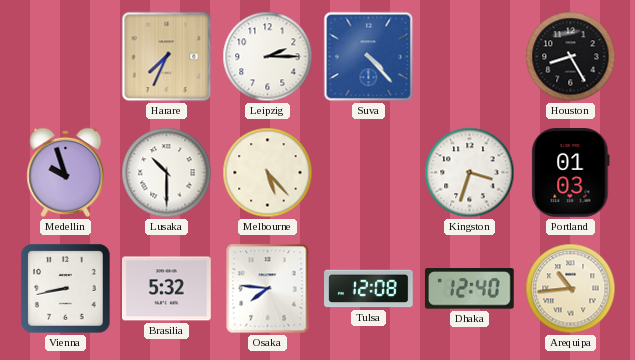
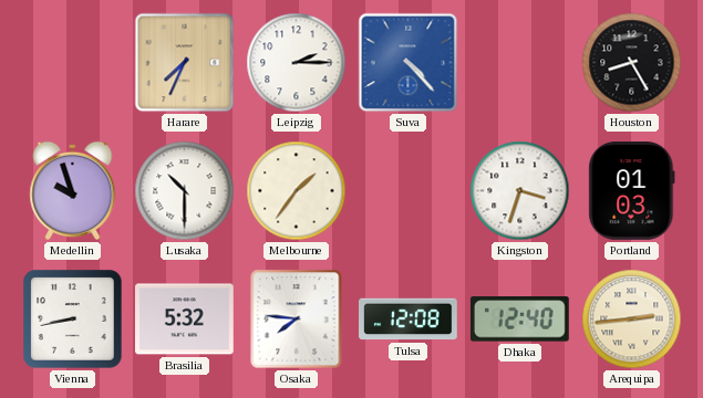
Melbourne: 5:23 -> 1:36
Arequipa: 10:44 -> 2:44
